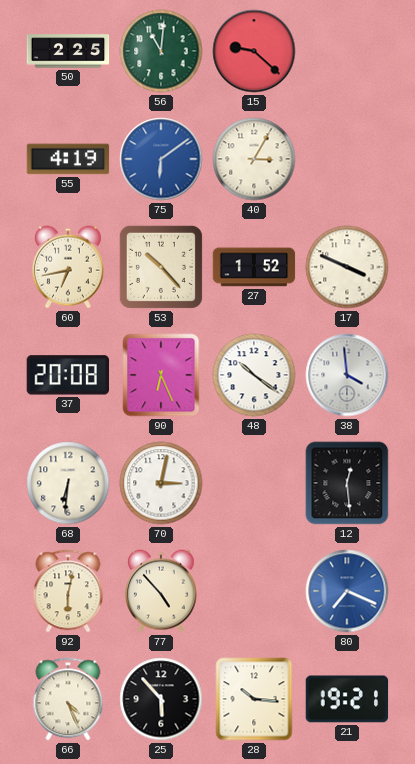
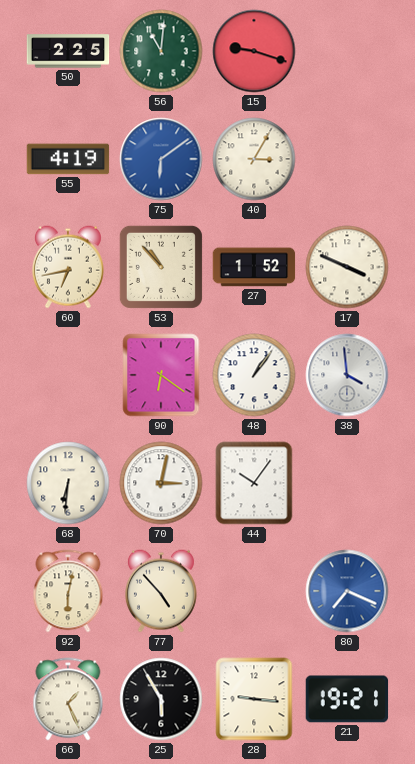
15: 9:22 -> 9:18
53: 10:23 -> 10:53
37: 20:08 -> none
90: 6:26 -> 6:21
48: 10:21 -> 1:06
44: none -> 10:06
12: 12:29 -> none
66: 4:26 -> 1:26
25: 5:53 -> 5:55
28: 10:16 -> 9:16
